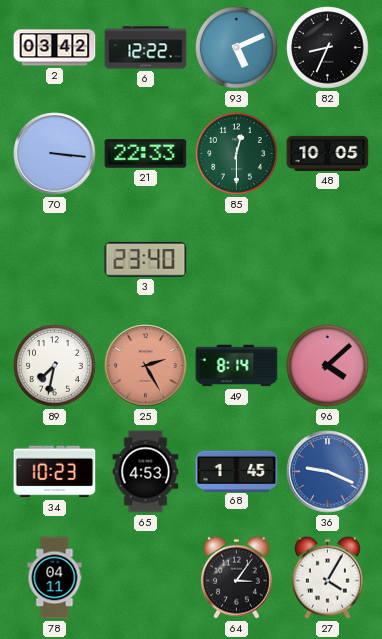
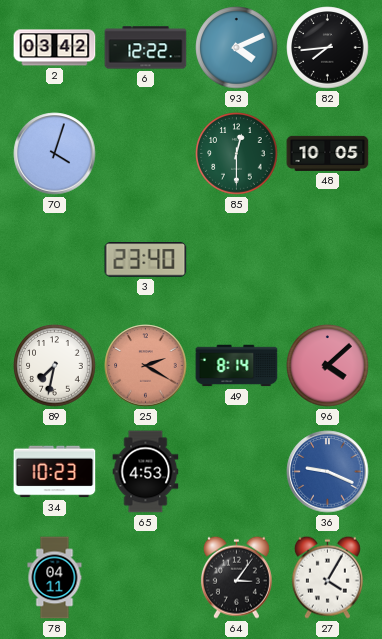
93: 5:11 -> 4:11
82: 8:34 -> 7:44
70: 3:16 -> 4:03
21: 22:33 -> none
25: 2:25 -> 2:20
68: 1:45 -> none
